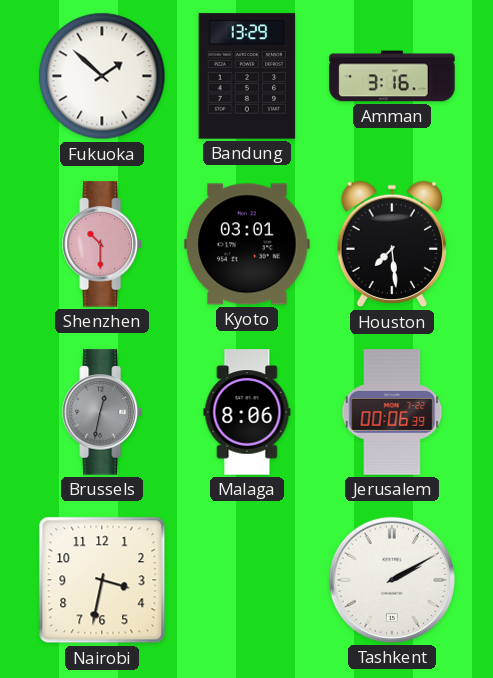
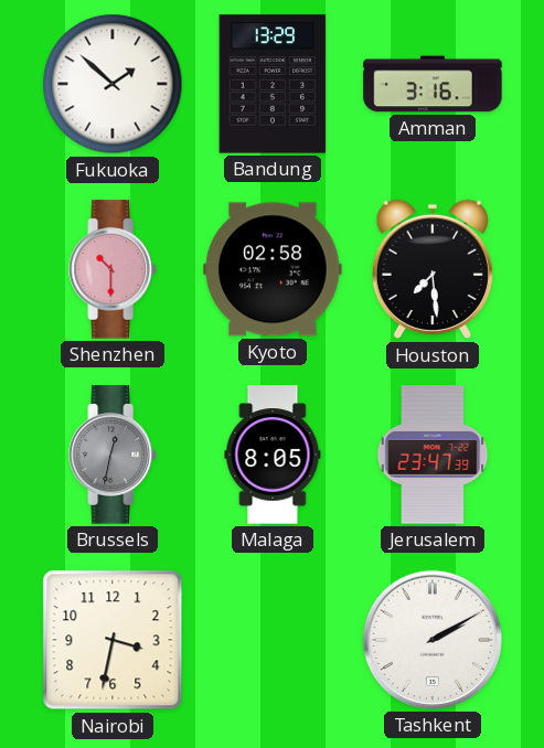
Kyoto: 03:01 -> 02:58
Malaga: 8:06 -> 8:05
Jerusalem: 00:06 -> 23:47
